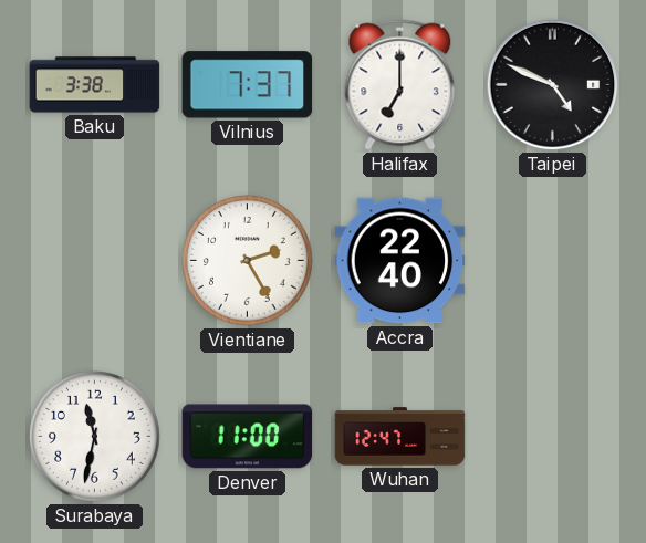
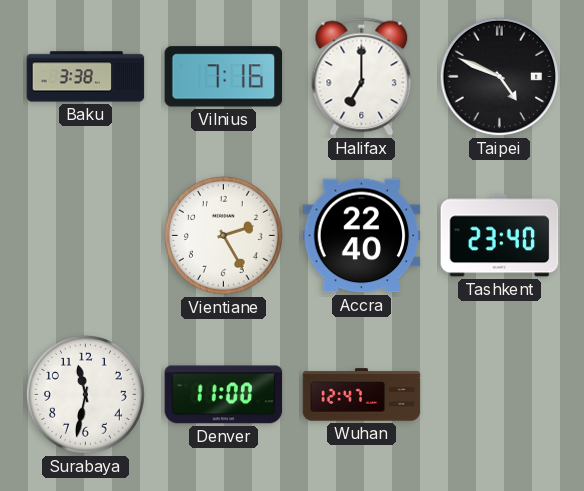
Vilnius: 7:37 -> 7:16
Tashkent: none -> 23:40
